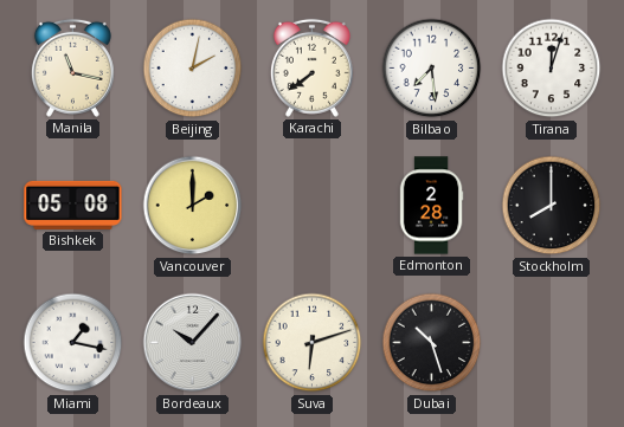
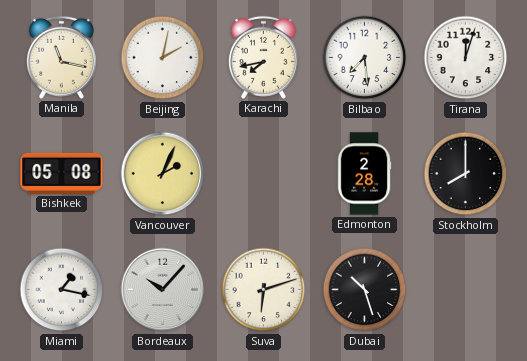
Karachi: 7:39 -> 7:43
Vancouver: 2:00 -> 2:04
